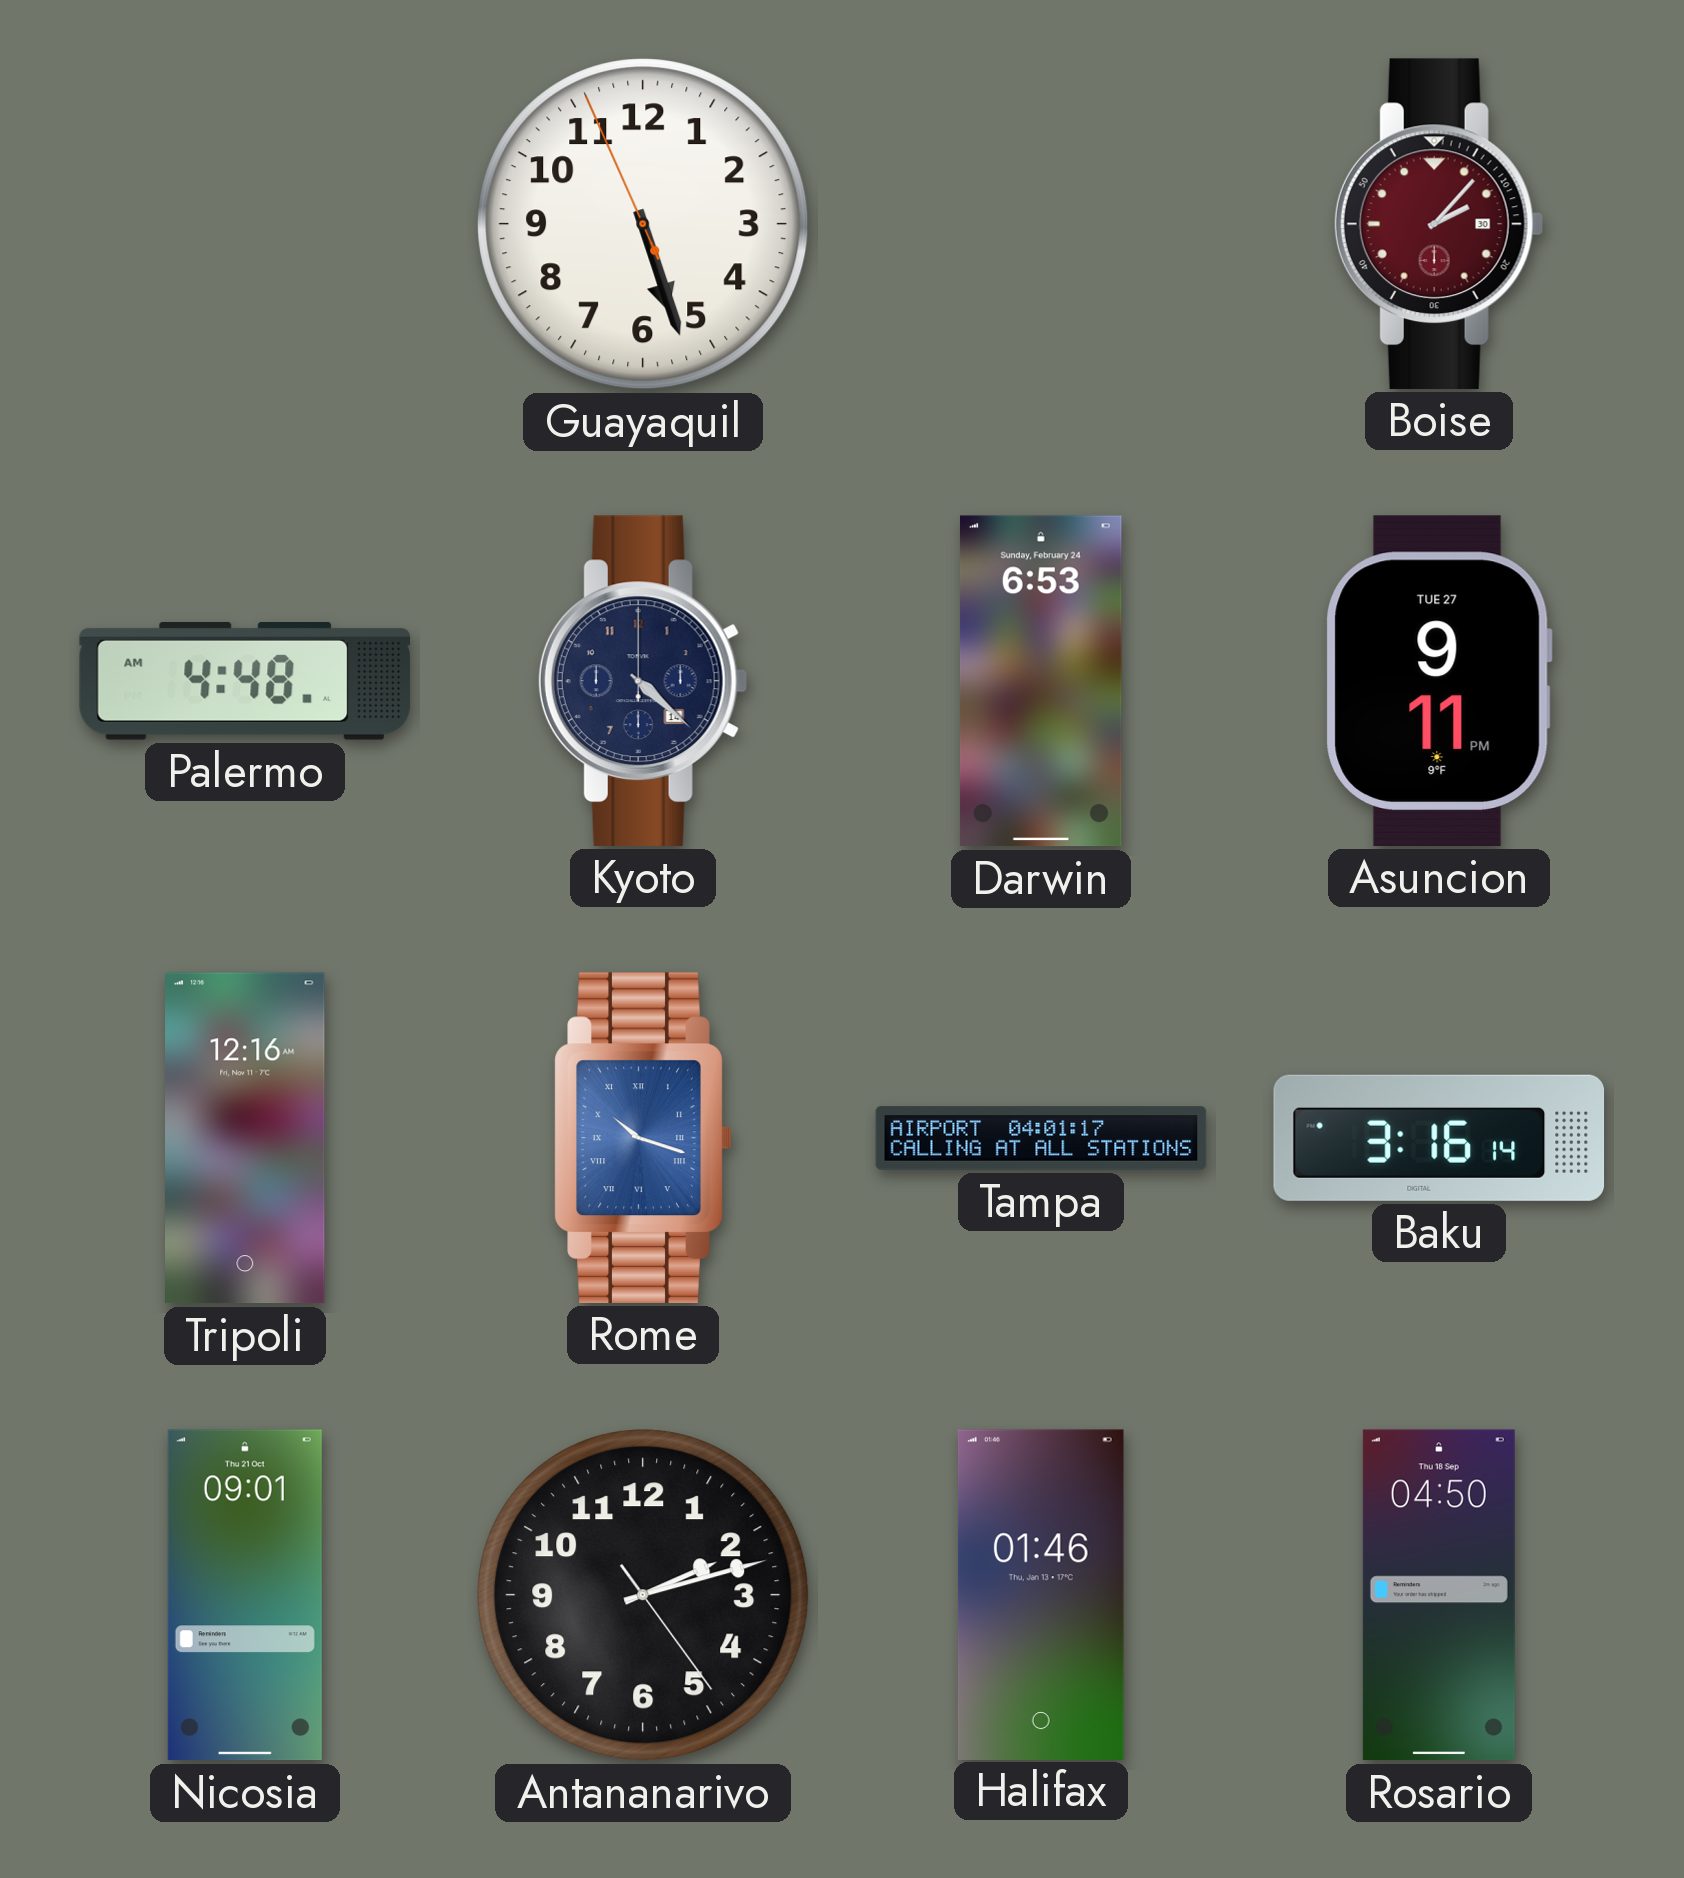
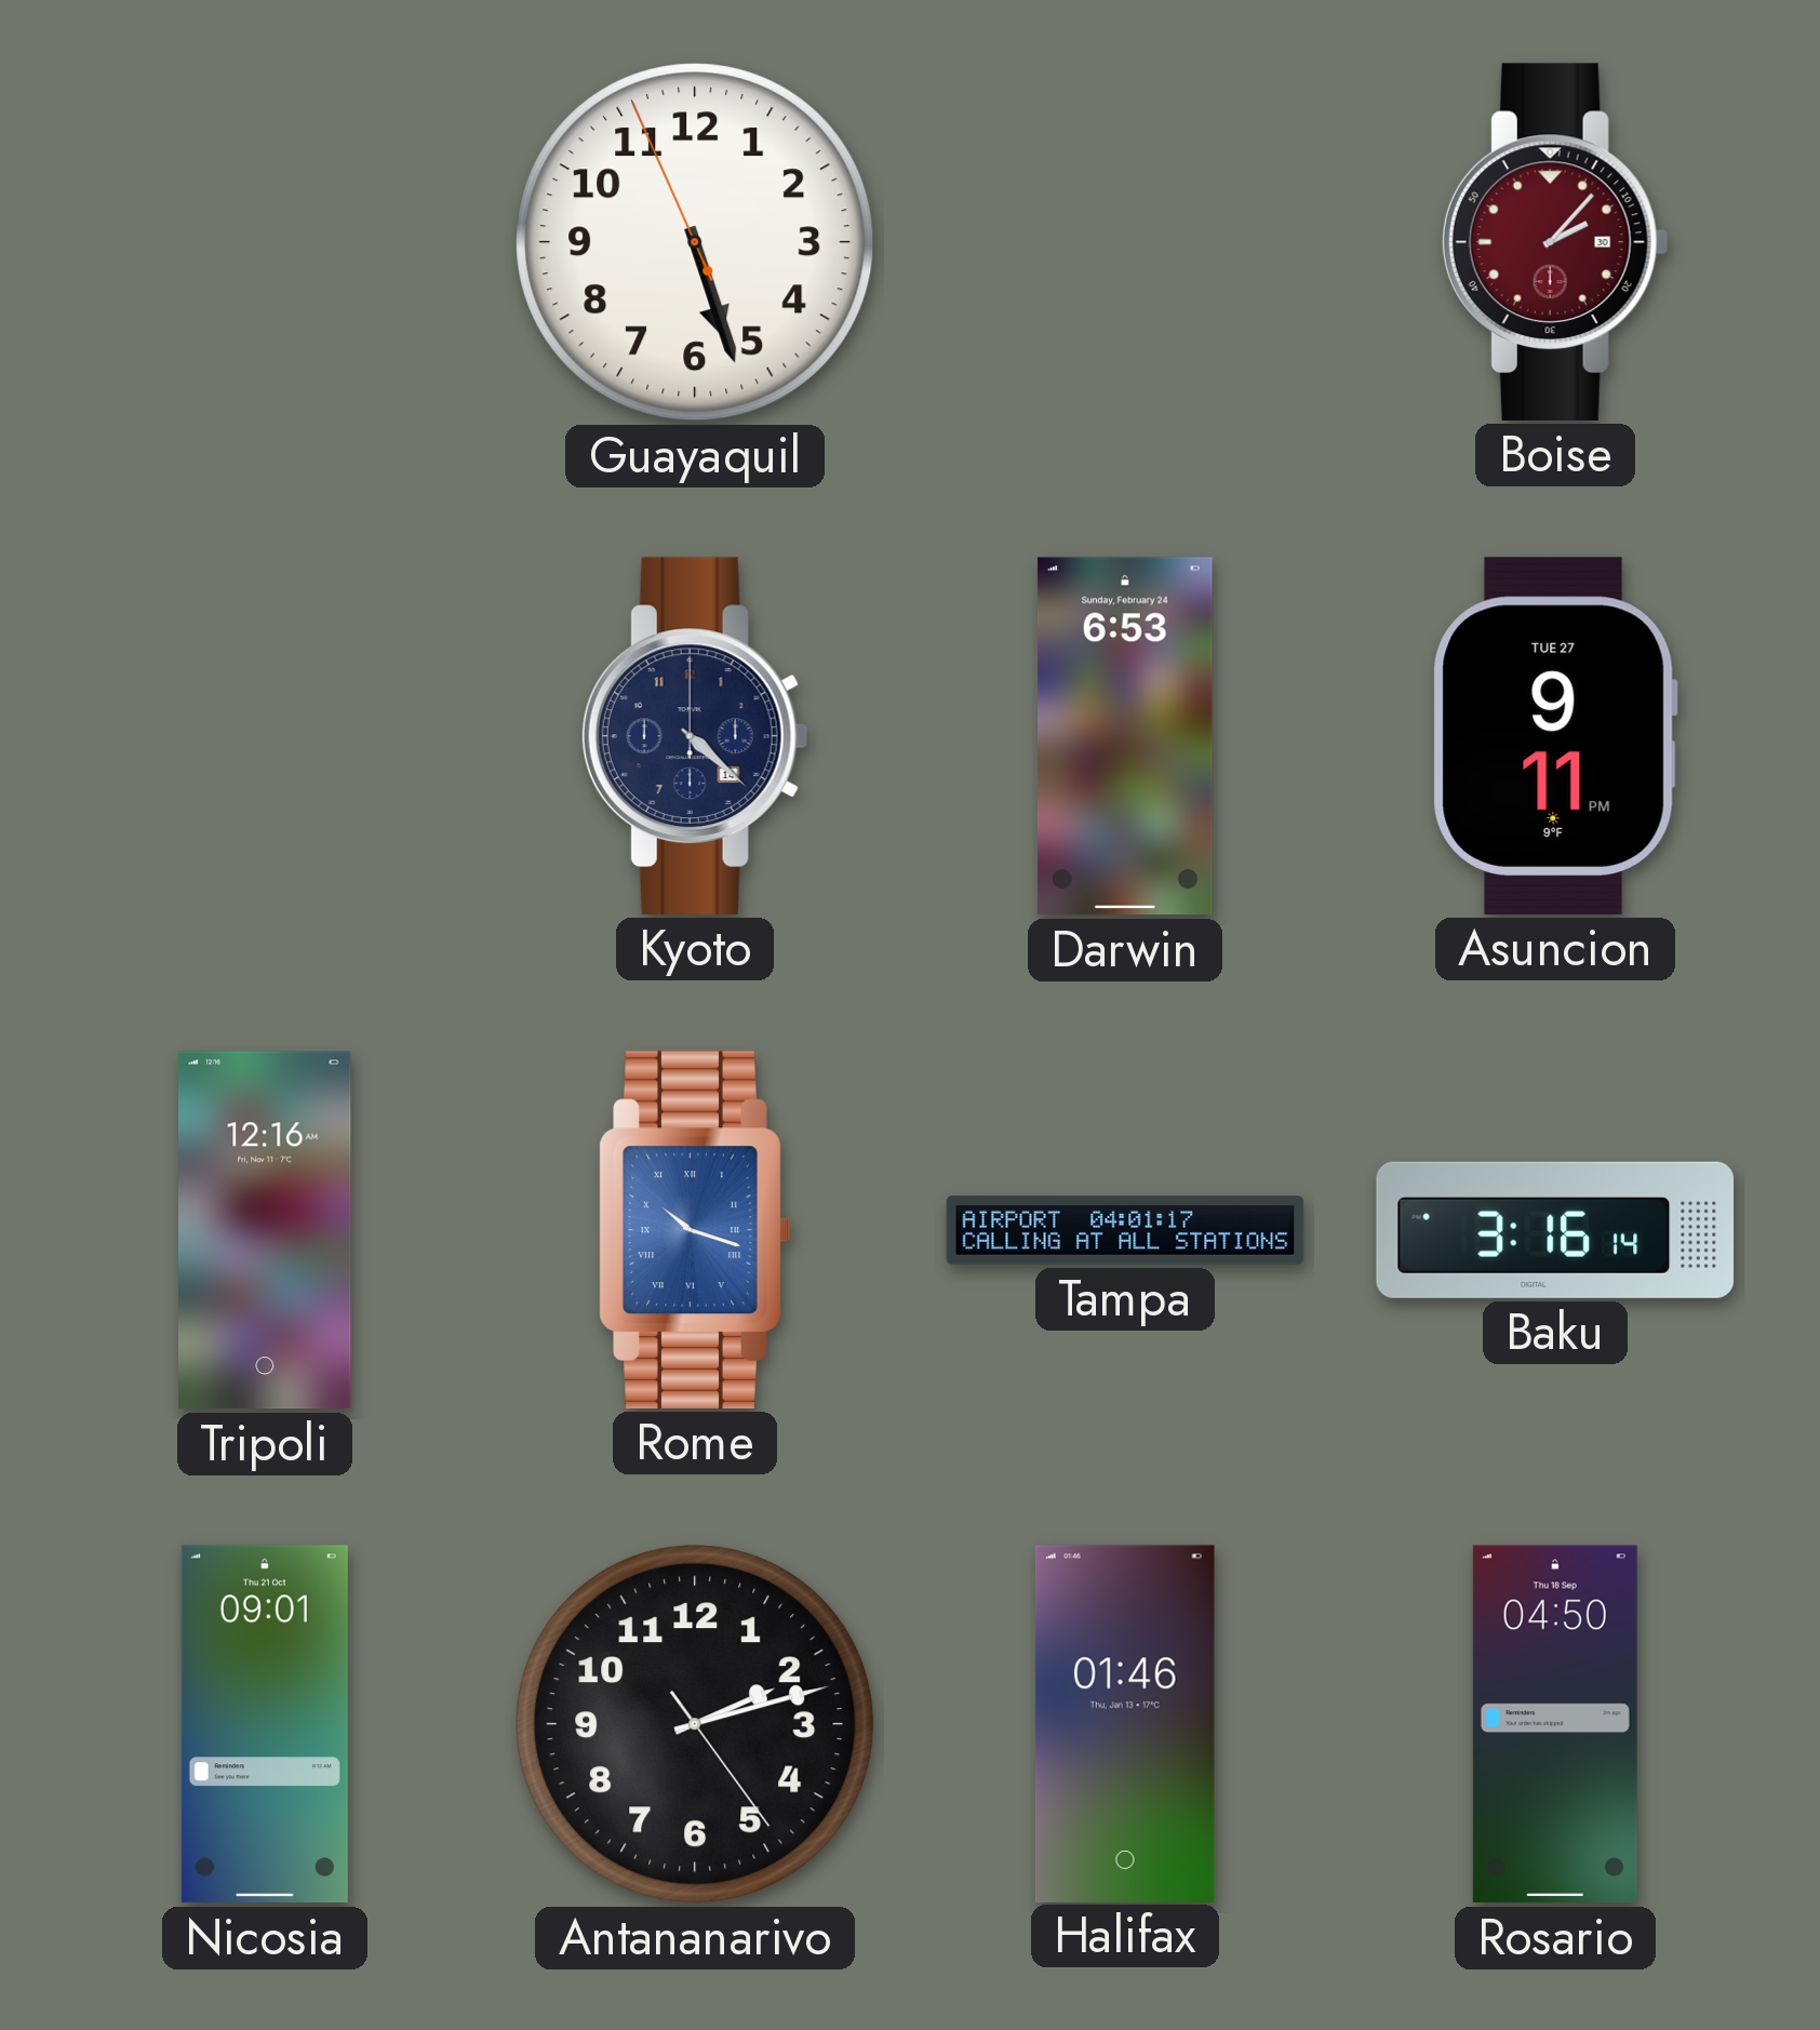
Palermo: 4:48 -> none
